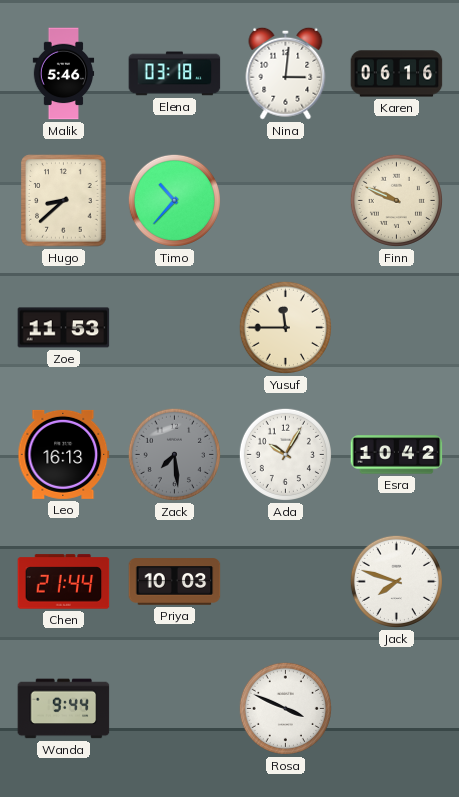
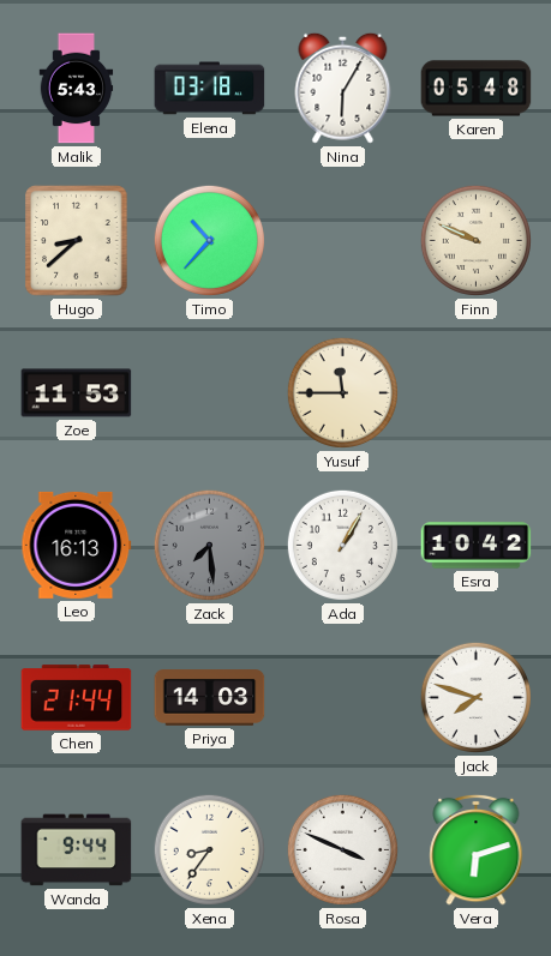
Malik: 5:46 -> 5:43
Nina: 3:01 -> 6:05
Karen: 06:16 -> 05:48
Ada: 10:05 -> 1:05
Priya: 10:03 -> 14:03
Xena: none -> 8:36
Vera: none -> 6:12
